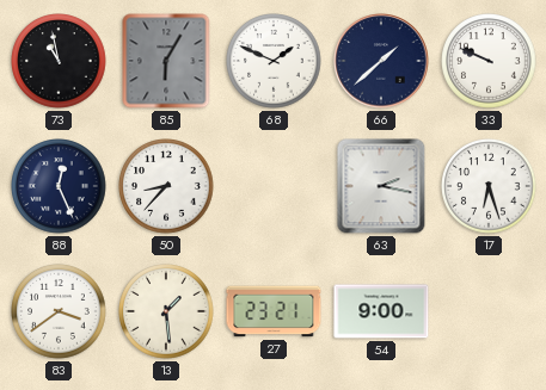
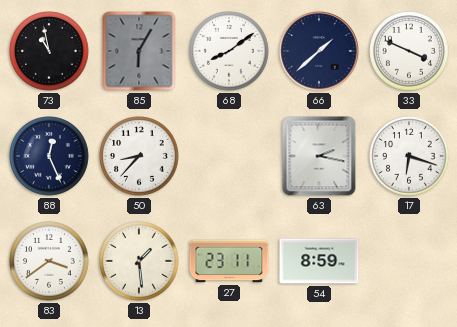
68: 1:49 -> 8:09
33: 9:49 -> 3:49
17: 6:27 -> 6:18
27: 23:21 -> 23:11
54: 9:00 -> 8:59
